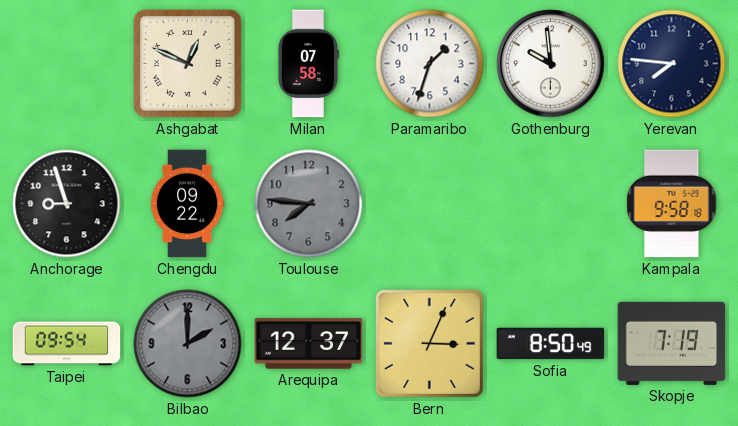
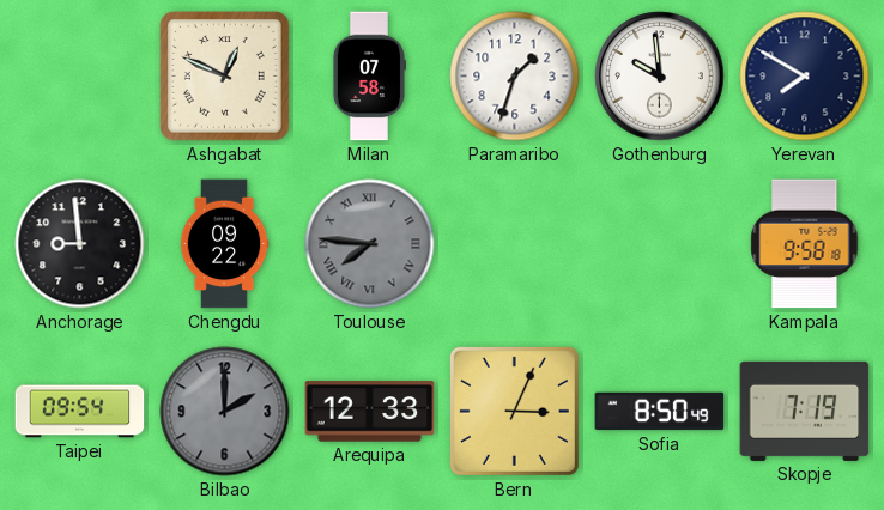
Yerevan: 7:46 -> 7:50
Anchorage: 8:57 -> 8:59
Toulouse numerals: Arabic -> Roman
Arequipa: 12:37 -> 12:33
